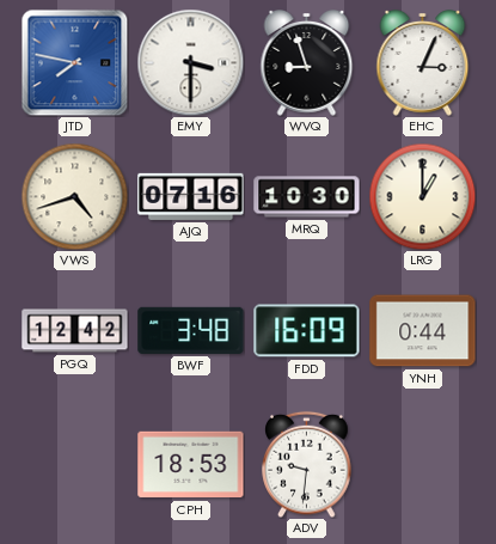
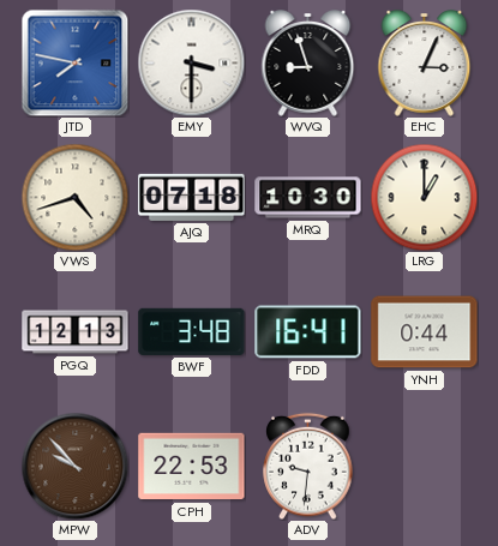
AJQ: 07:16 -> 07:18
PGQ: 12:42 -> 12:13
FDD: 16:09 -> 16:41
MPW: none -> 9:53
CPH: 18:53 -> 22:53
